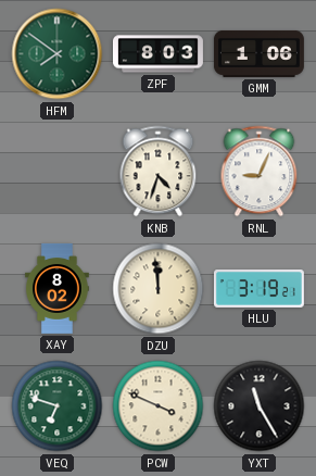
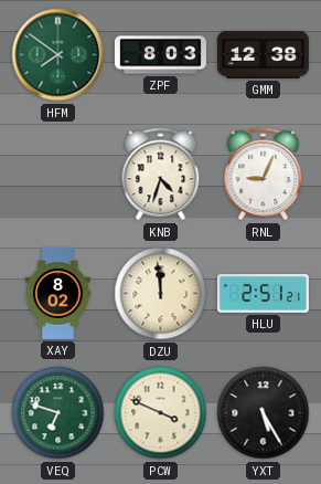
GMM: 1:06 -> 12:38
HLU: 3:19 -> 2:51
YXT: 11:25 -> 5:25
